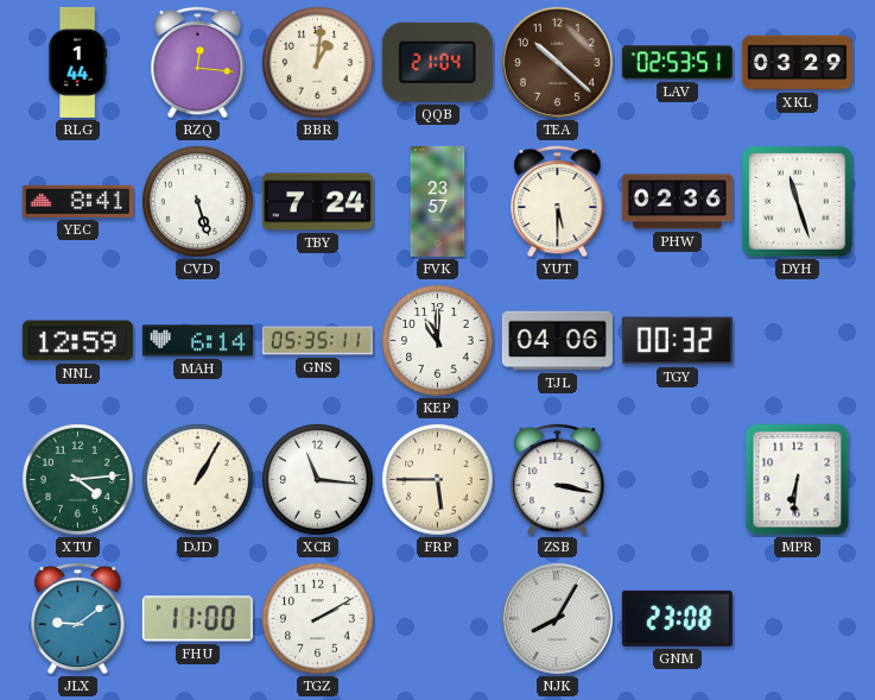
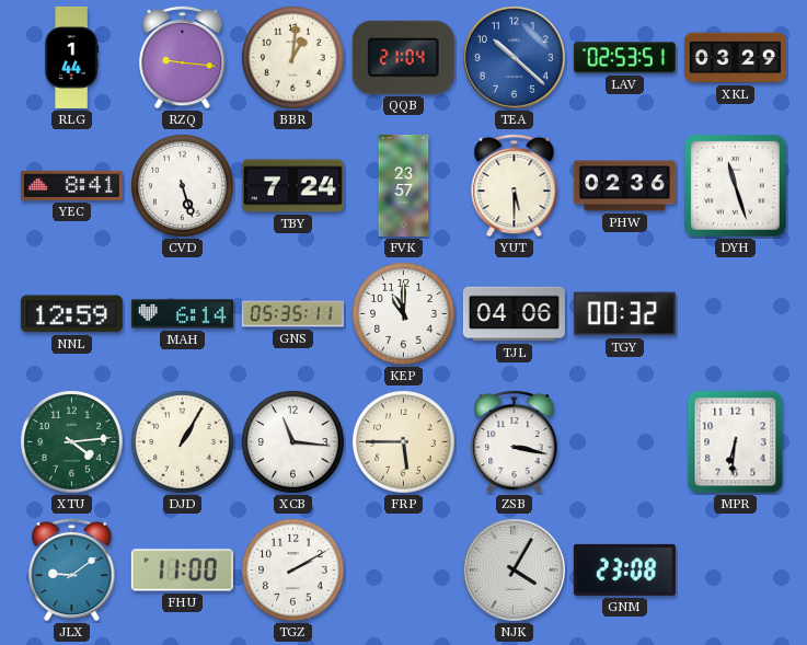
RZQ: 12:16 -> 9:16
TEA dial: brown -> blue
NJK: 8:05 -> 4:05
